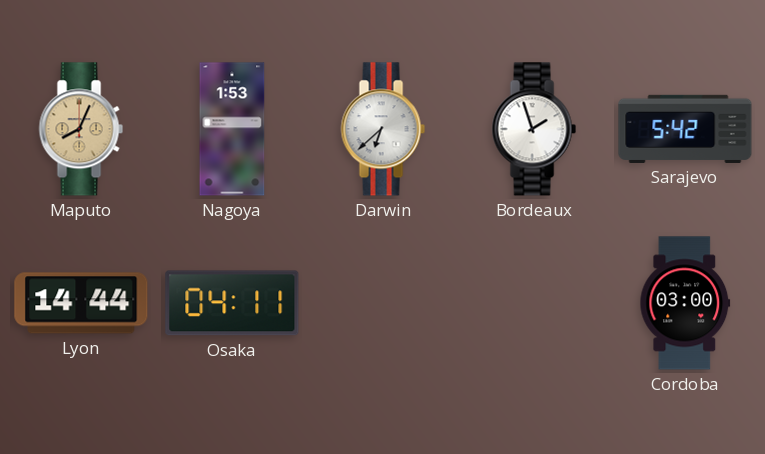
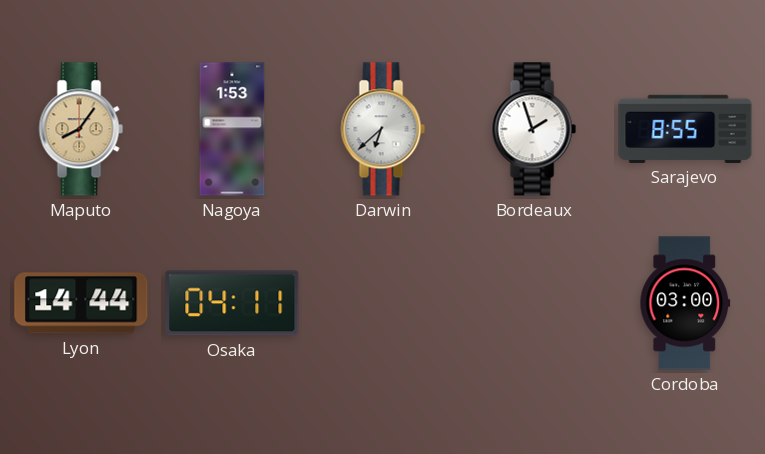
Maputo: 8:04 -> 8:06
Sarajevo: 5:42 -> 8:55
